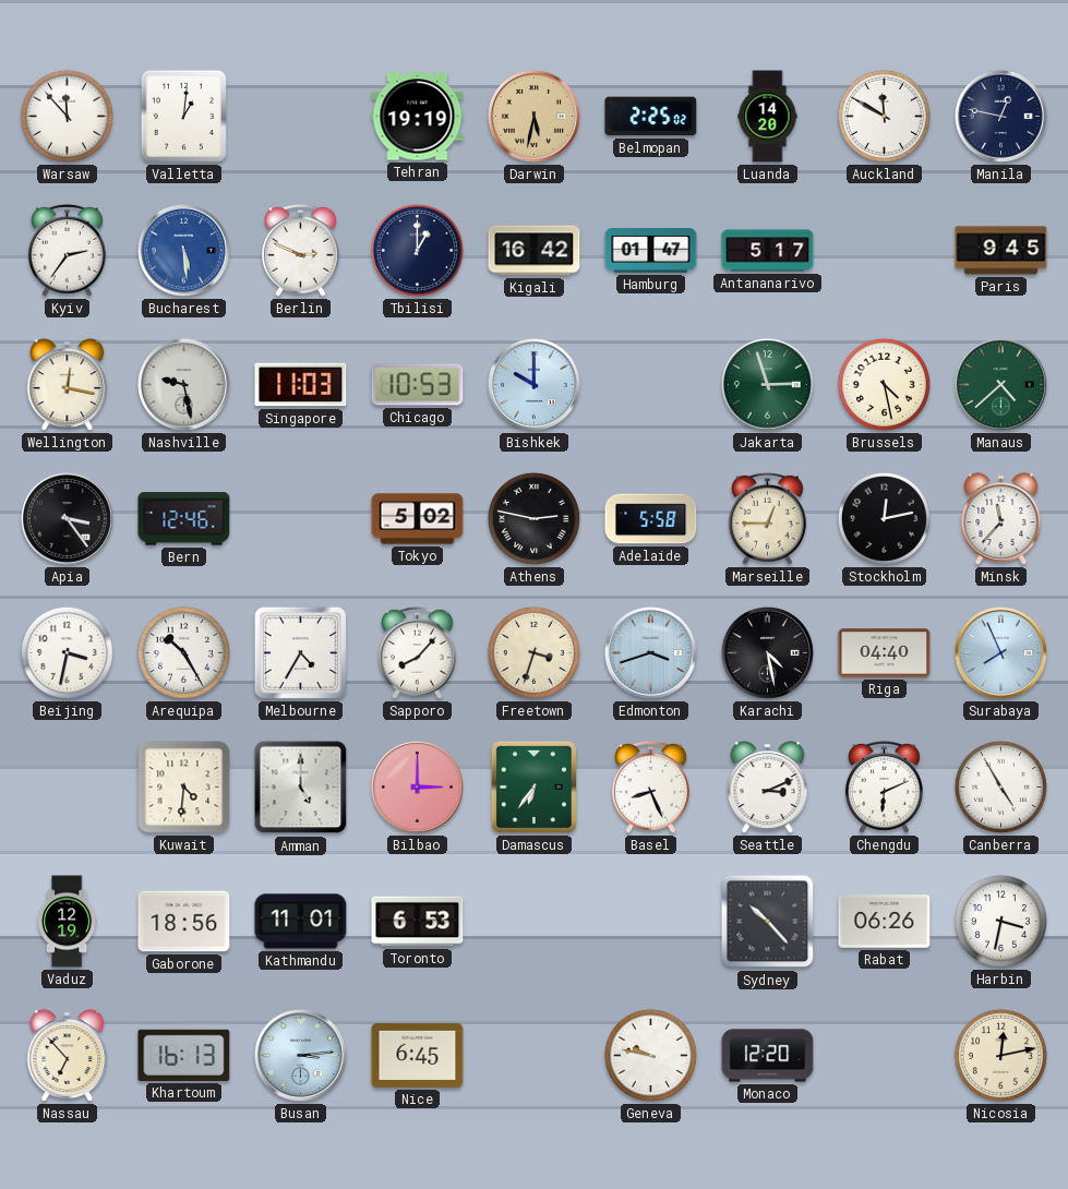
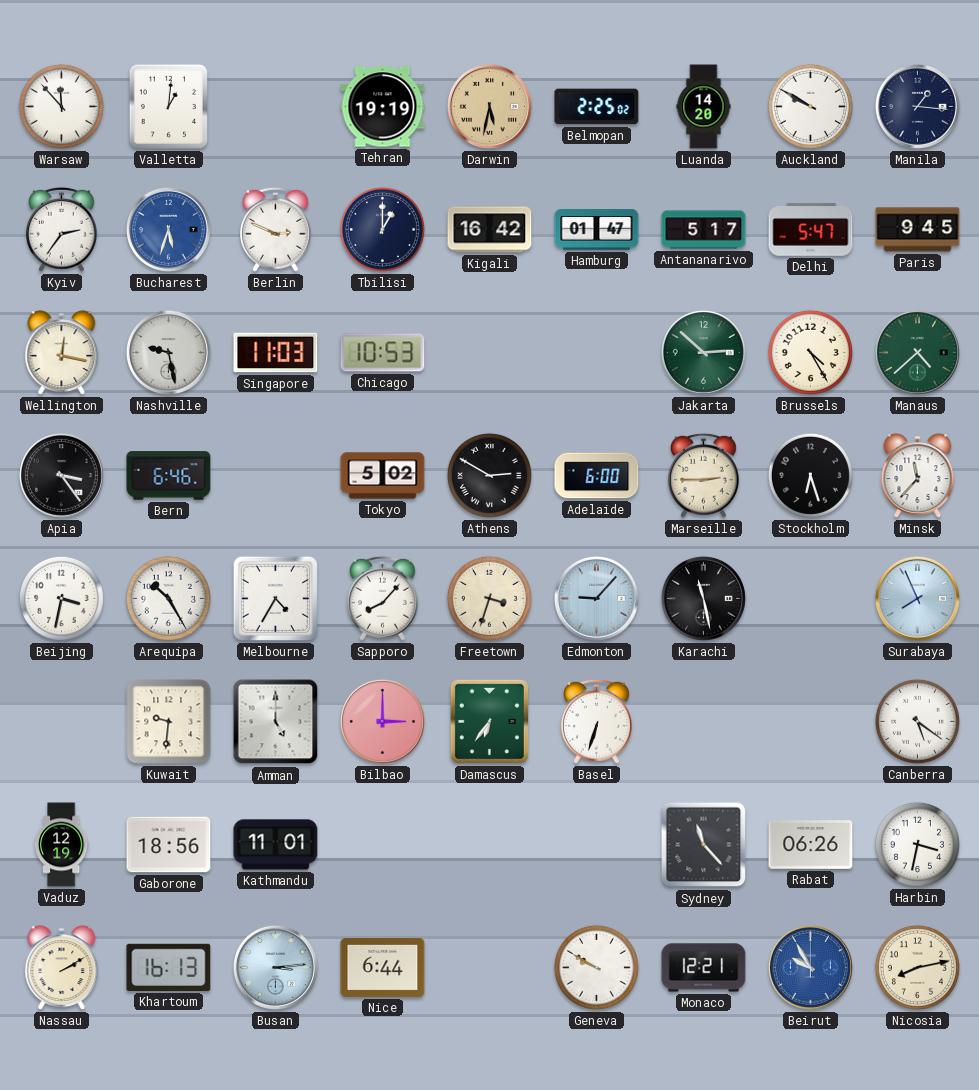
Auckland: 11:50 -> 9:50
Manila: 12:47 -> 1:16
Bucharest: 5:29 -> 5:33
Delhi: none -> 5:47
Bishkek: 10:00 -> none
Jakarta: 2:57 -> 2:52
Brussels: 4:28 -> 4:25
Bern: 12:46 -> 6:46
Athens: 2:47 -> 2:50
Adelaide: 5:58 -> 6:00
Marseille: 12:45 -> 2:45
Stockholm: 12:13 -> 6:27
Edmonton: 3:42 -> 9:07
Karachi: 4:28 -> 11:28
Riga: 04:40 -> none
Kuwait: 4:31 -> 9:31
Basel: 8:26 -> 6:33
Seattle: 3:11 -> none
Chengdu: 6:11 -> none
Canberra: 4:55 -> 5:21
Toronto: 6:53 -> none
Sydney: 10:23 -> 11:23
Nassau: 6:53 -> 2:10
Nice: 6:45 -> 6:44
Geneva: 9:47 -> 9:50
Monaco: 12:20 -> 12:21
Beirut: none -> 9:55
Nicosia: 12:13 -> 8:13
